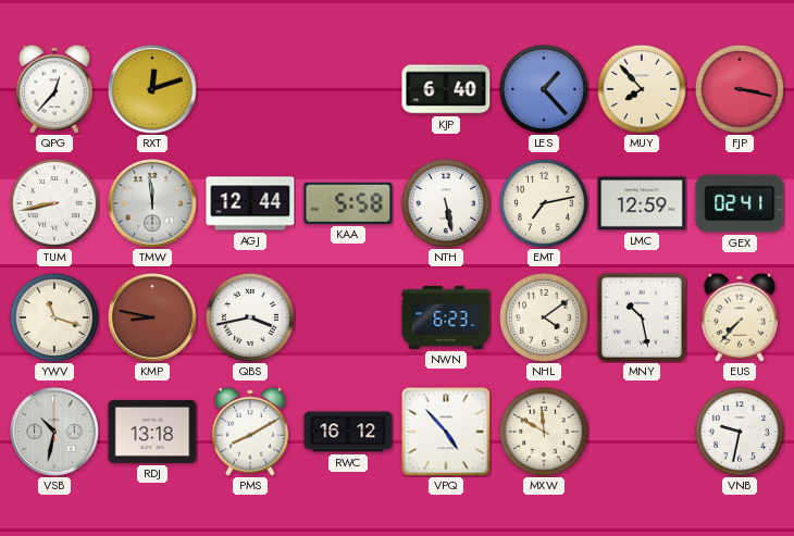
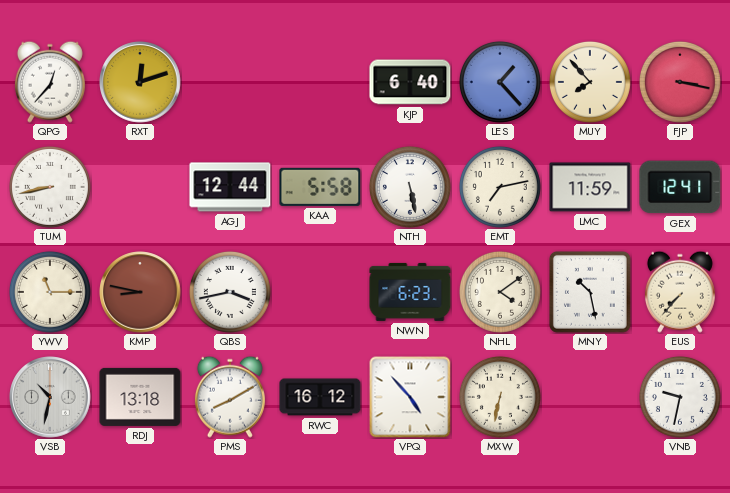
TMW: 11:59 -> none
LMC: 12:59 -> 11:59
GEX: 02:41 -> 12:41
YWV: 11:18 -> 11:15
MXW: 11:50 -> 6:32
